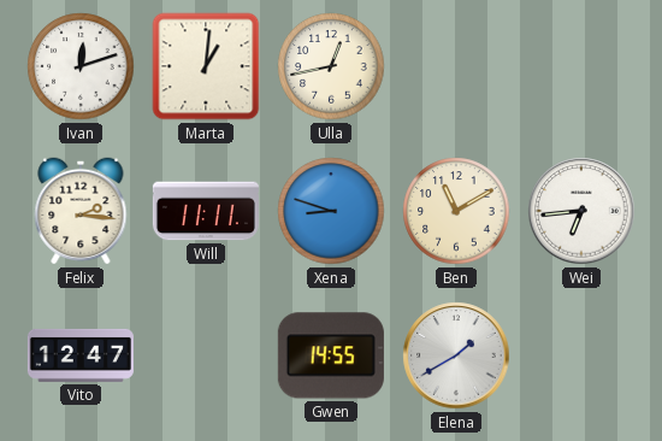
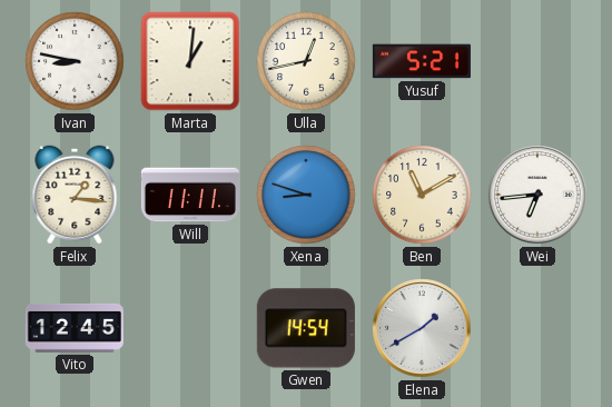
Ivan: 12:12 -> 8:47
Yusuf: none -> 5:21
Felix: 2:16 -> 1:16
Vito: 12:47 -> 12:45
Gwen: 14:55 -> 14:54
